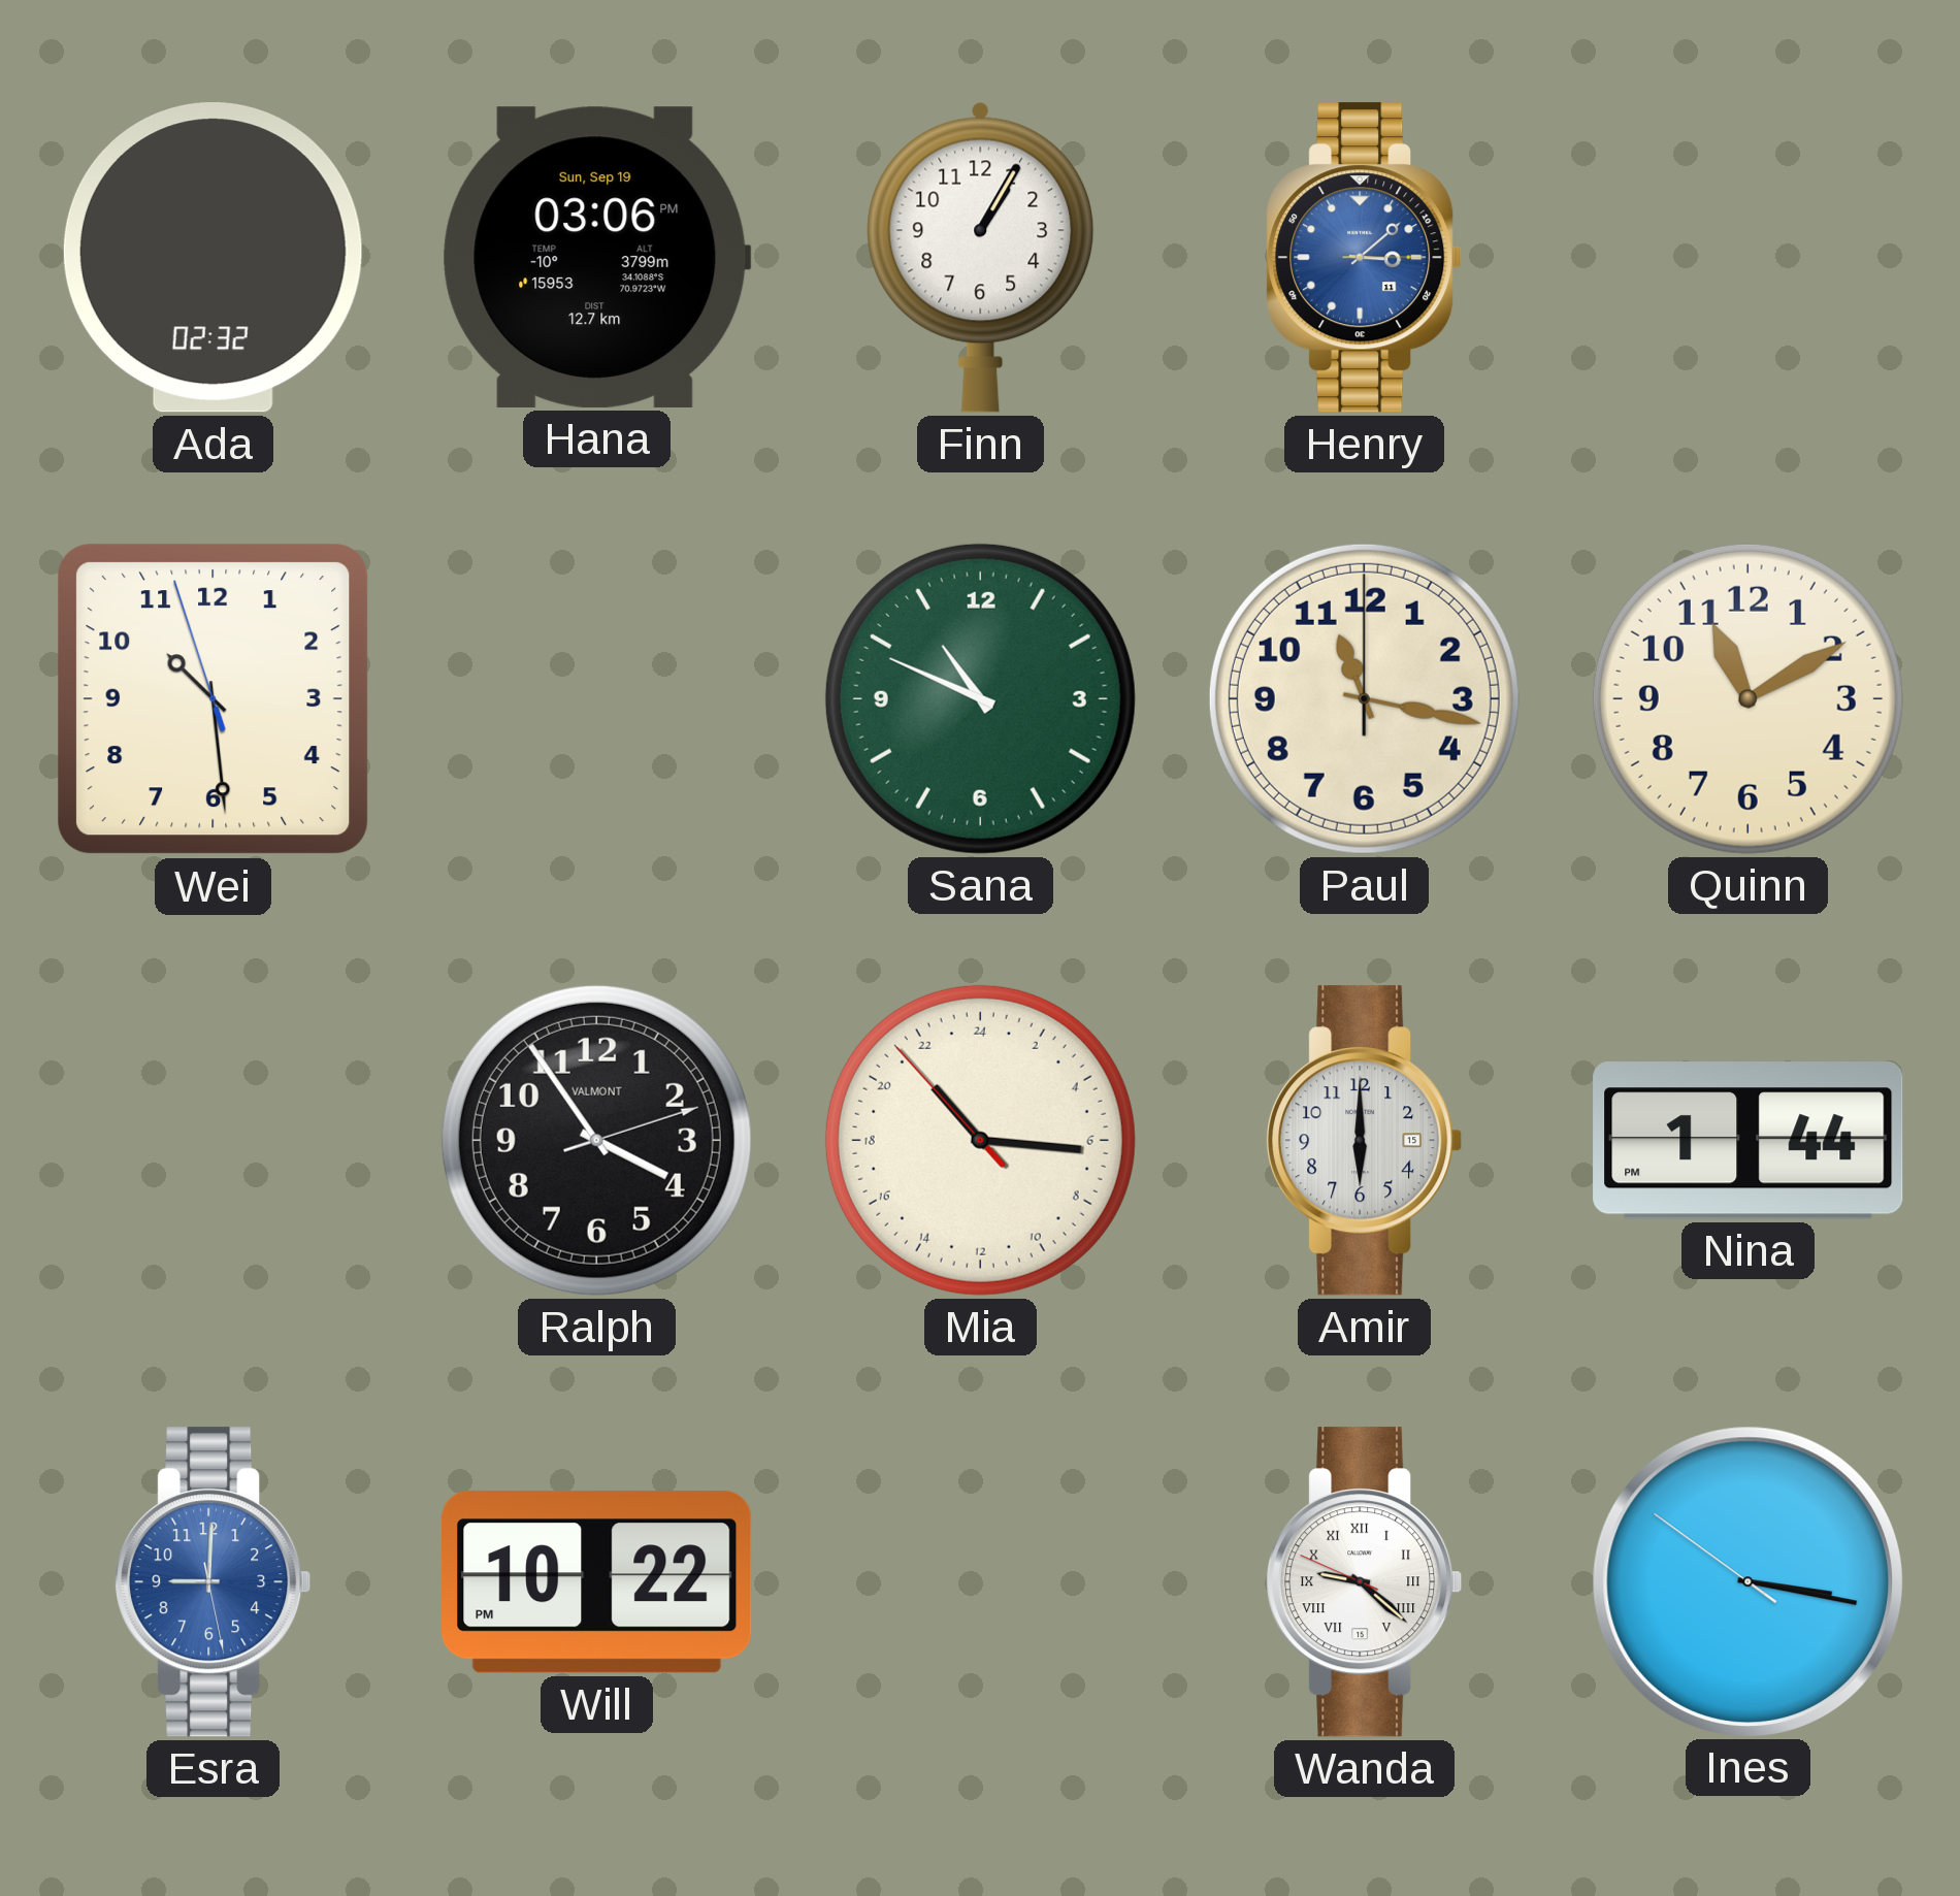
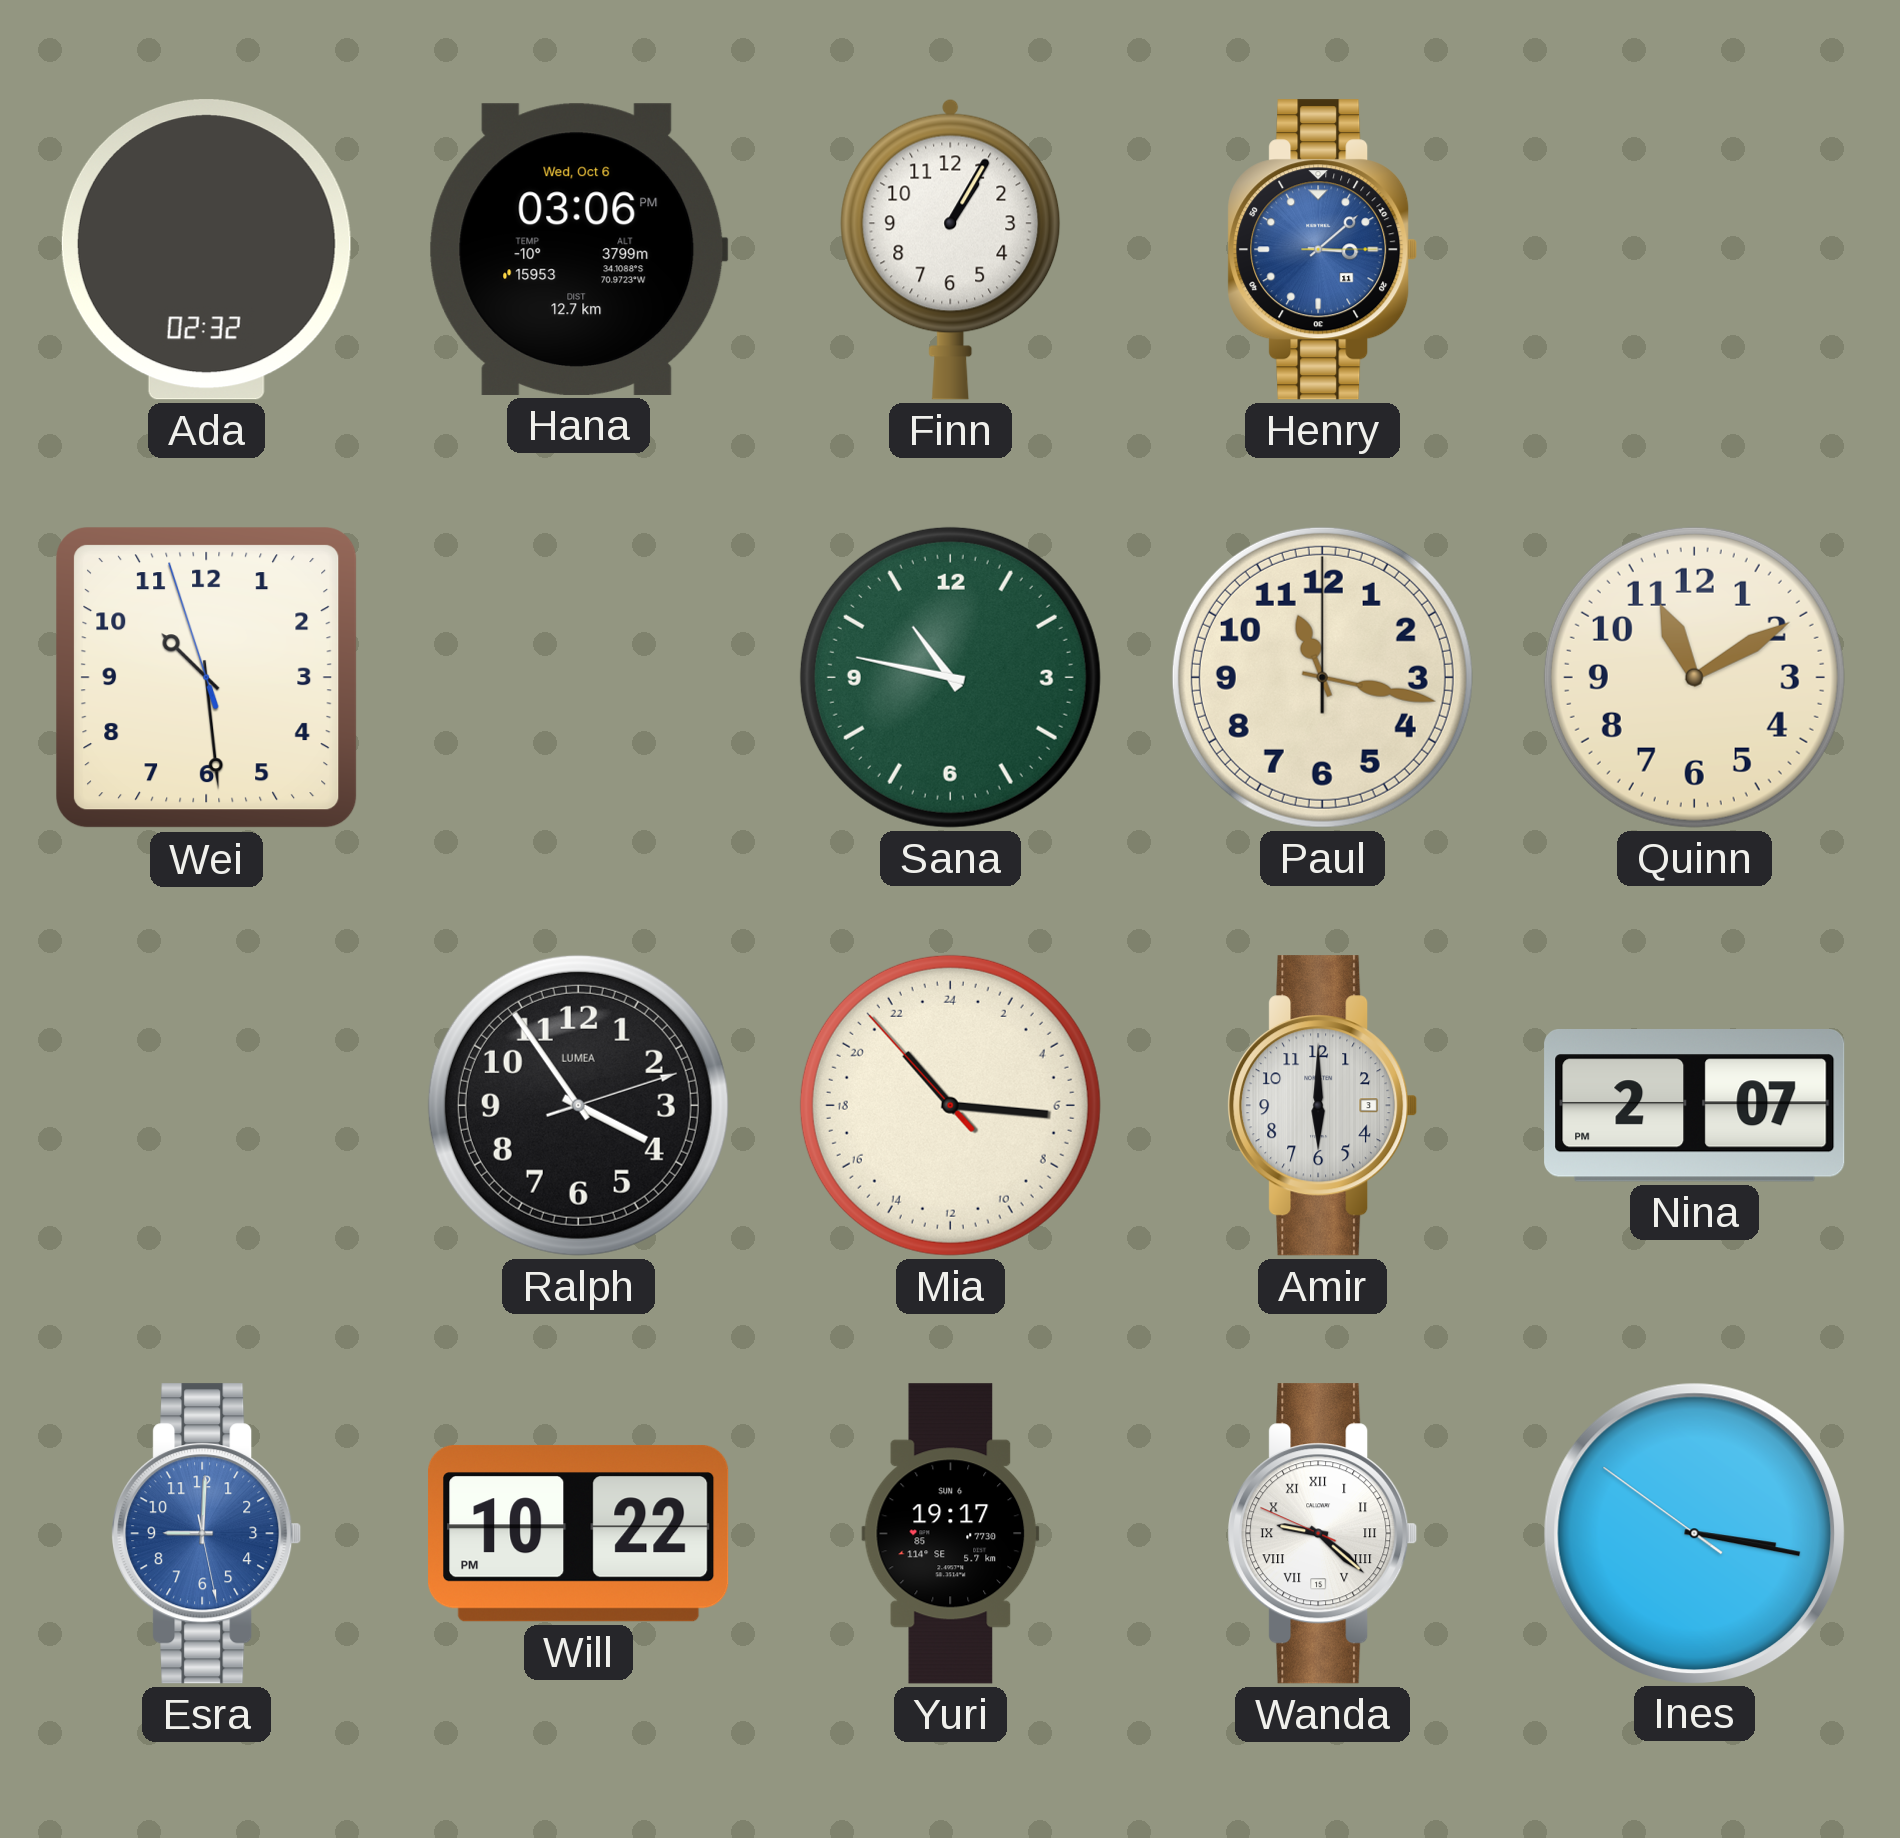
Hana date: Sun, Sep 19 -> Wed, Oct 6
Sana: 10:49 -> 10:47
Ralph brand: VALMONT -> LUMEA
Amir date: 15 -> 3
Nina: 1:44 -> 2:07
Yuri: none -> 19:17
